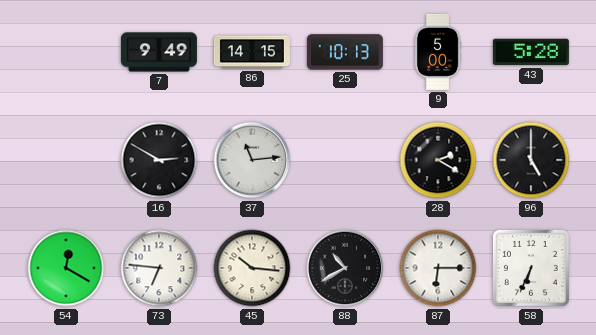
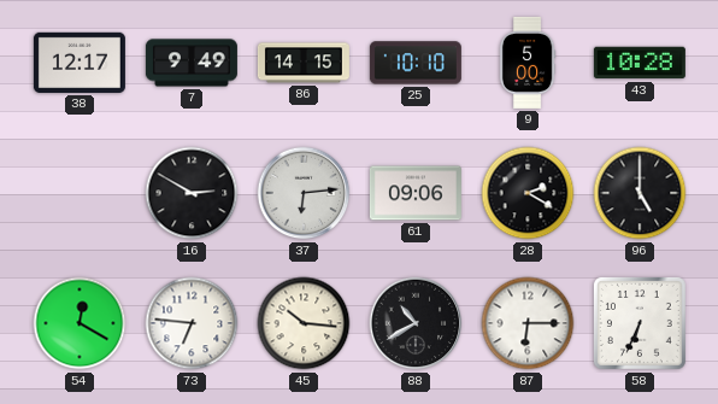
38: none -> 12:17
25: 10:13 -> 10:10
43: 5:28 -> 10:28
37: 11:14 -> 6:14
61: none -> 09:06
